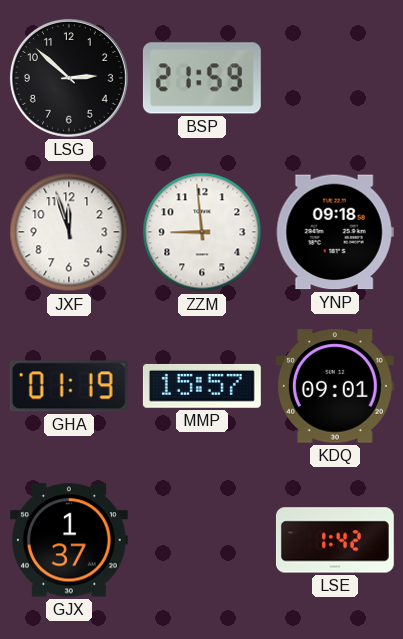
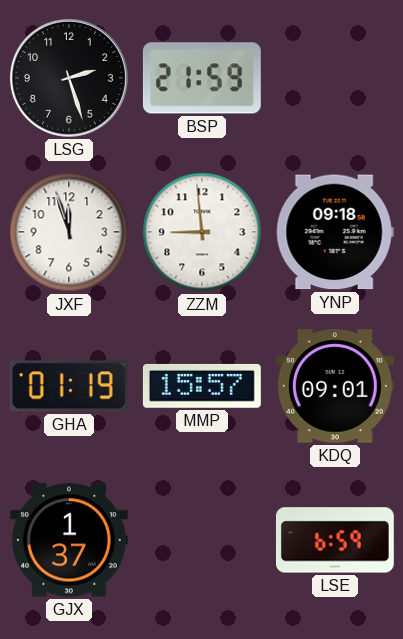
LSG: 2:52 -> 2:27
LSE: 1:42 -> 6:59
